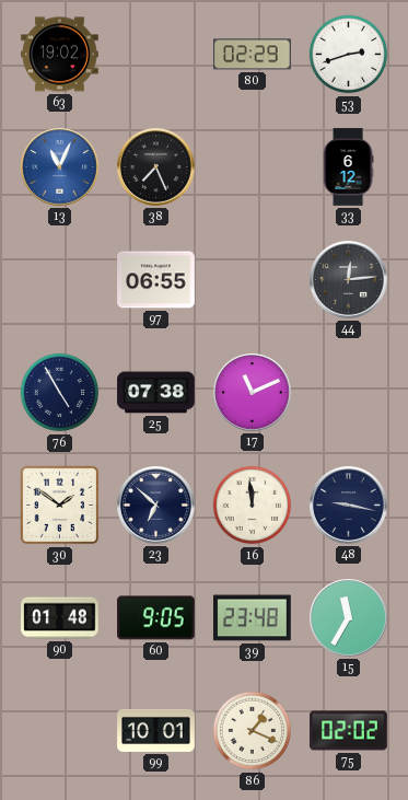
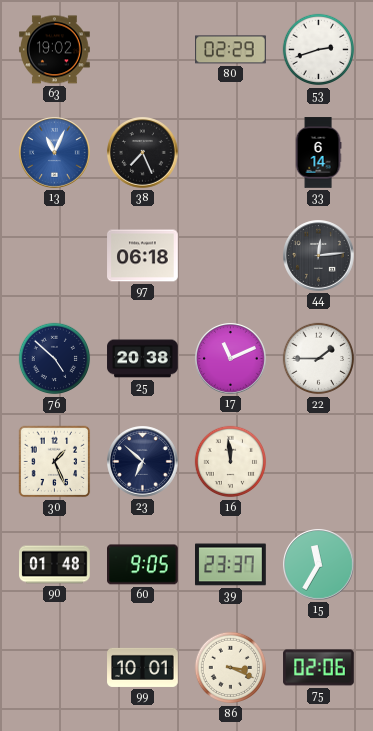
33: 6:12 -> 6:14
97: 06:55 -> 06:18
76: 4:55 -> 4:52
25: 07:38 -> 20:38
22: none -> 1:45
30: 1:51 -> 1:26
48: 9:17 -> none
39: 23:48 -> 23:37
86: 1:19 -> 3:19
75: 02:02 -> 02:06
